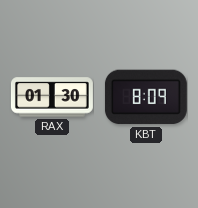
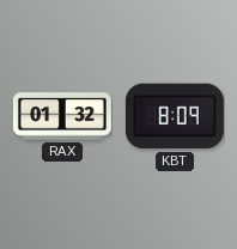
RAX: 01:30 -> 01:32
